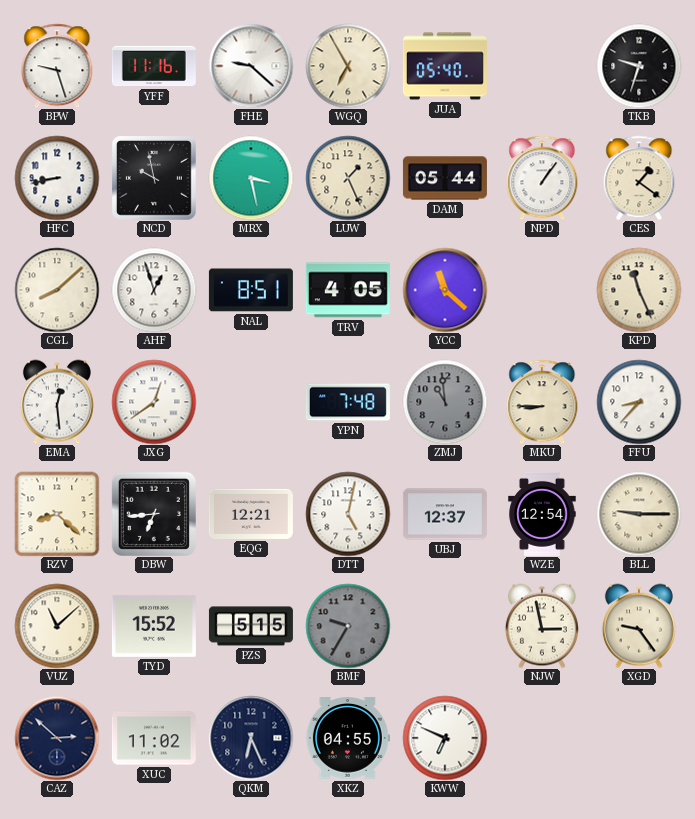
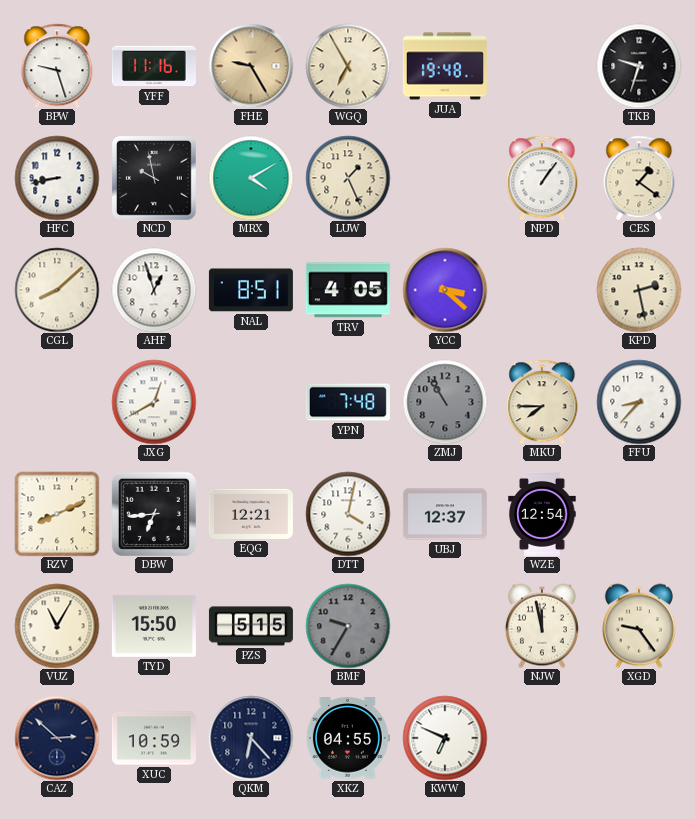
FHE: 9:22 -> 9:25
FHE dial: white -> champagne
JUA: 05:40 -> 19:48
MRX: 3:28 -> 4:10
DAM: 05:44 -> none
YCC: 11:22 -> 3:22
KPD: 11:26 -> 2:28
EMA: 12:29 -> none
JXG: 12:39 -> 12:40
ZMJ: 10:59 -> 10:55
MKU: 8:45 -> 7:45
RZV: 8:22 -> 8:11
DTT: 5:02 -> 4:02
BLL: 9:15 -> none
VUZ: 11:08 -> 11:05
TYD: 15:52 -> 15:50
NJW: 2:58 -> 11:58
XUC: 11:02 -> 10:59
QKM: 6:26 -> 6:23
